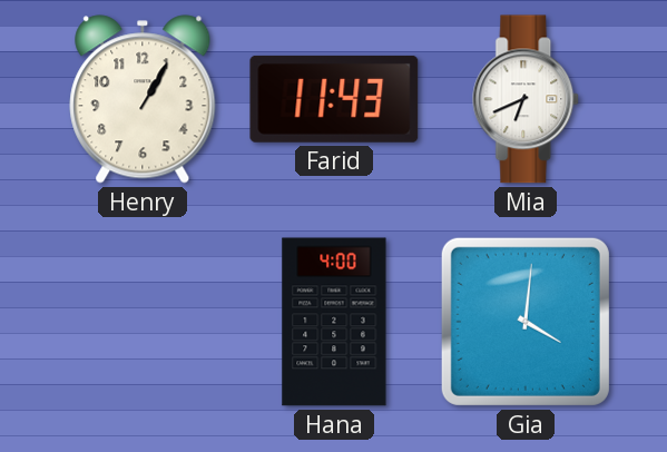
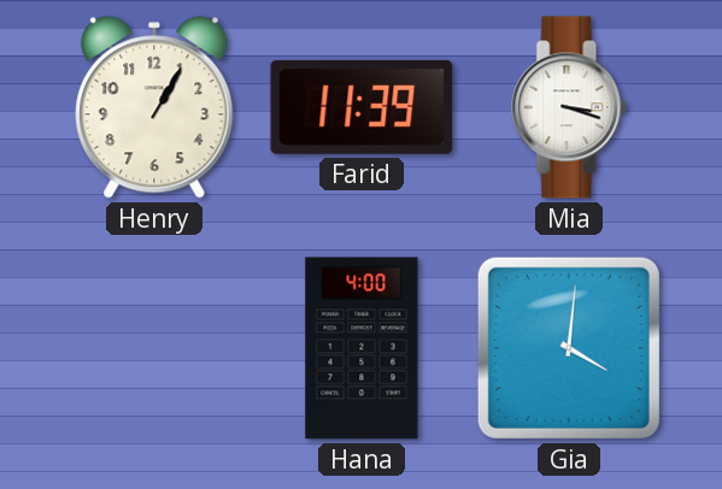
Farid: 11:43 -> 11:39
Mia: 6:41 -> 3:18
